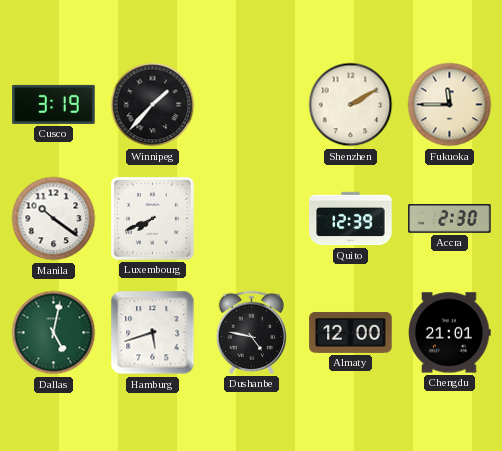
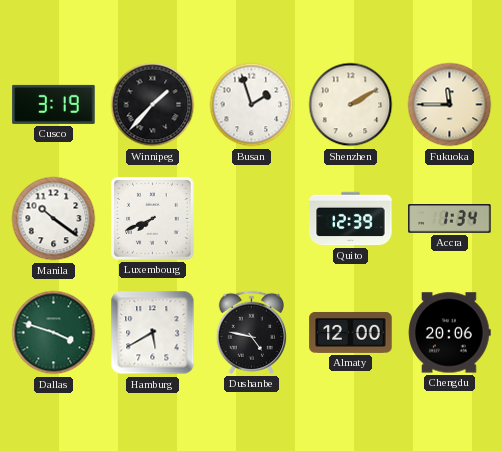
Busan: none -> 1:57
Accra: 2:30 -> 1:34
Dallas: 5:02 -> 3:48
Hamburg: 5:42 -> 5:40
Chengdu: 21:01 -> 20:06
